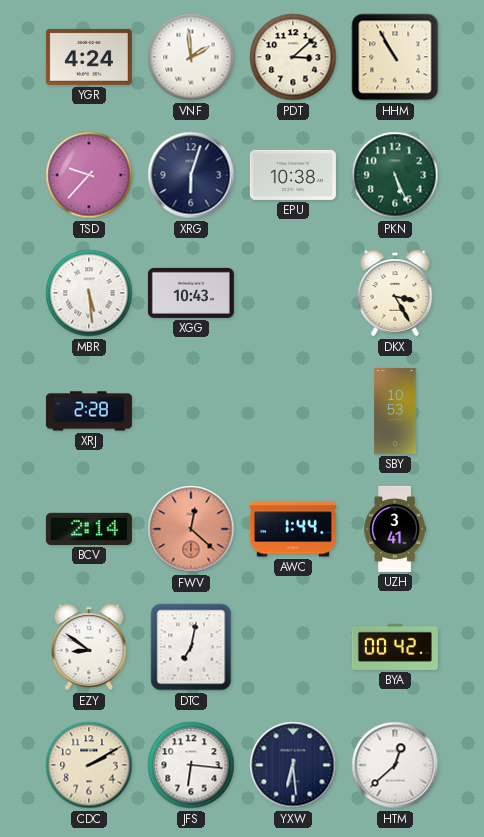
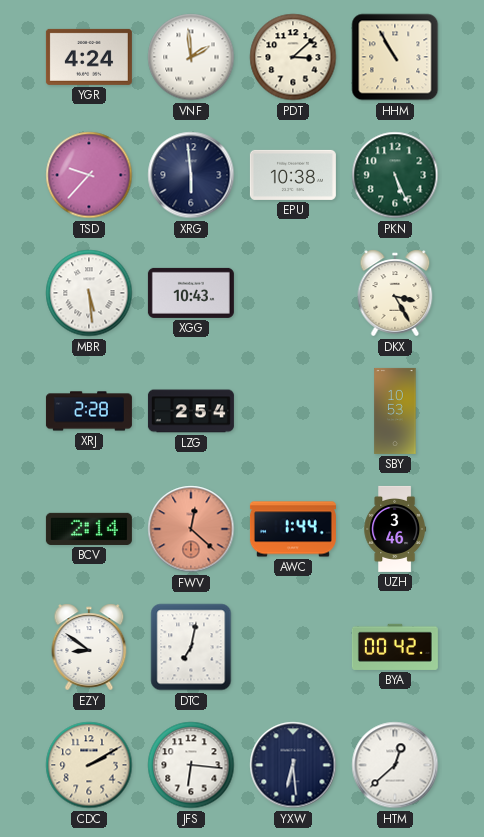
XRG: 6:03 -> 5:59
LZG: none -> 2:54
UZH: 3:41 -> 3:46
